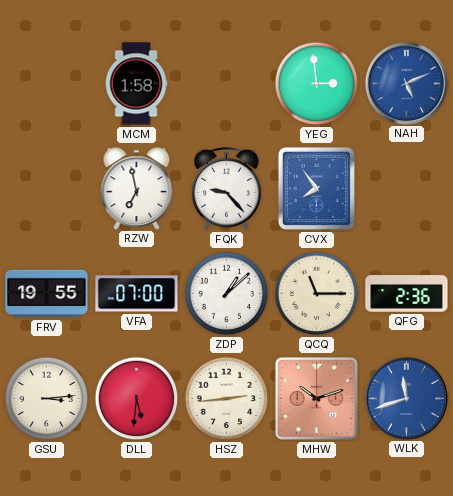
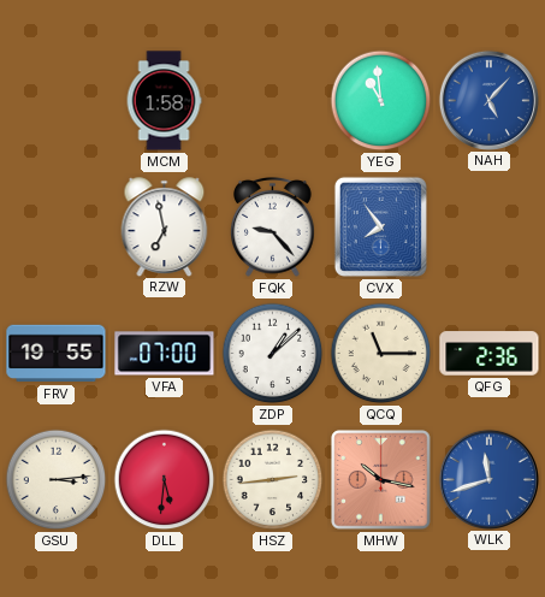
YEG: 2:59 -> 10:59
NAH: 5:11 -> 5:07
MHW: 10:12 -> 10:17
